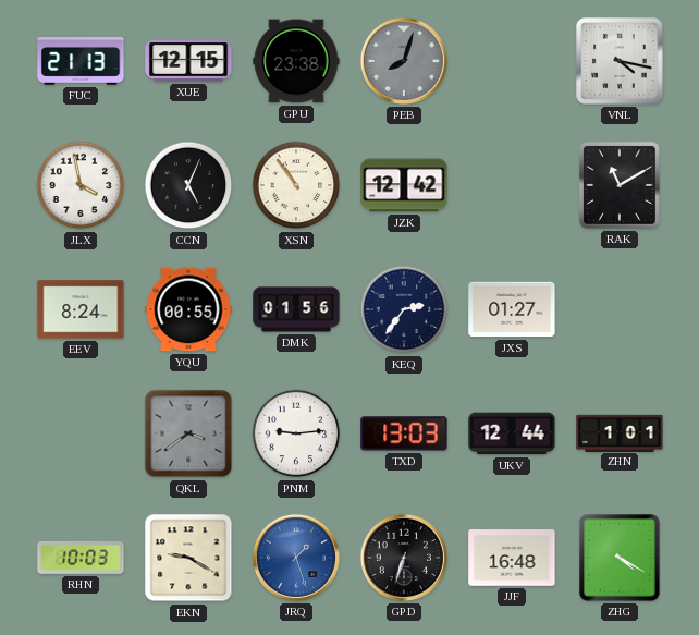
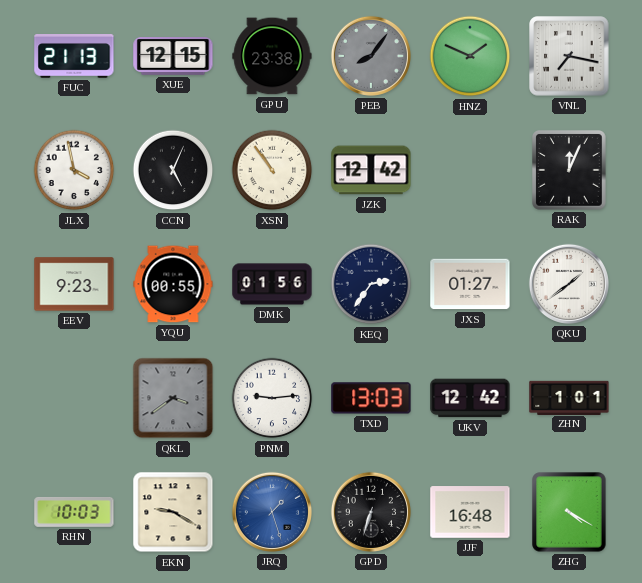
PEB: 8:03 -> 8:06
HNZ: none -> 1:49
VNL: 4:17 -> 7:17
RAK: 11:10 -> 12:04
EEV: 8:24 -> 9:23
QKU: none -> 1:39
UKV: 12:44 -> 12:42
